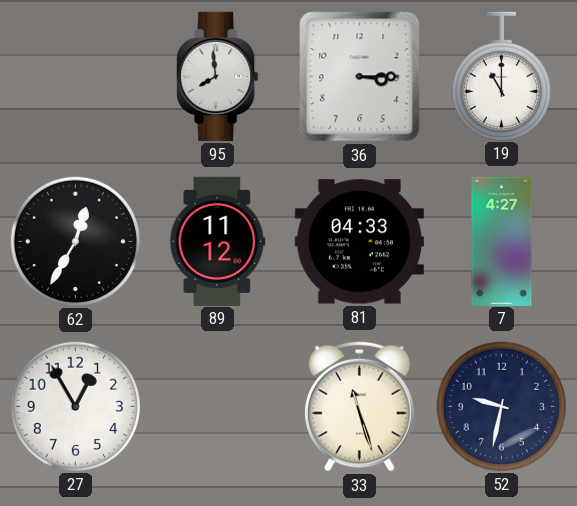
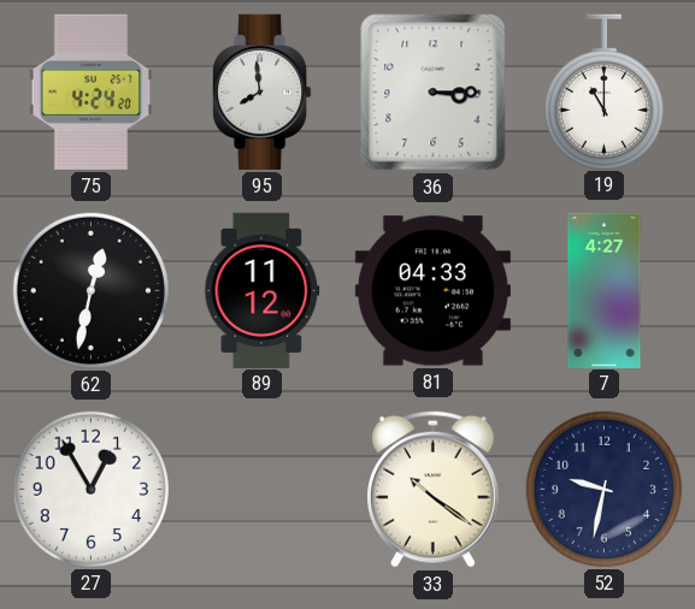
75: none -> 4:24
62: 12:35 -> 12:32
33: 11:27 -> 10:21
